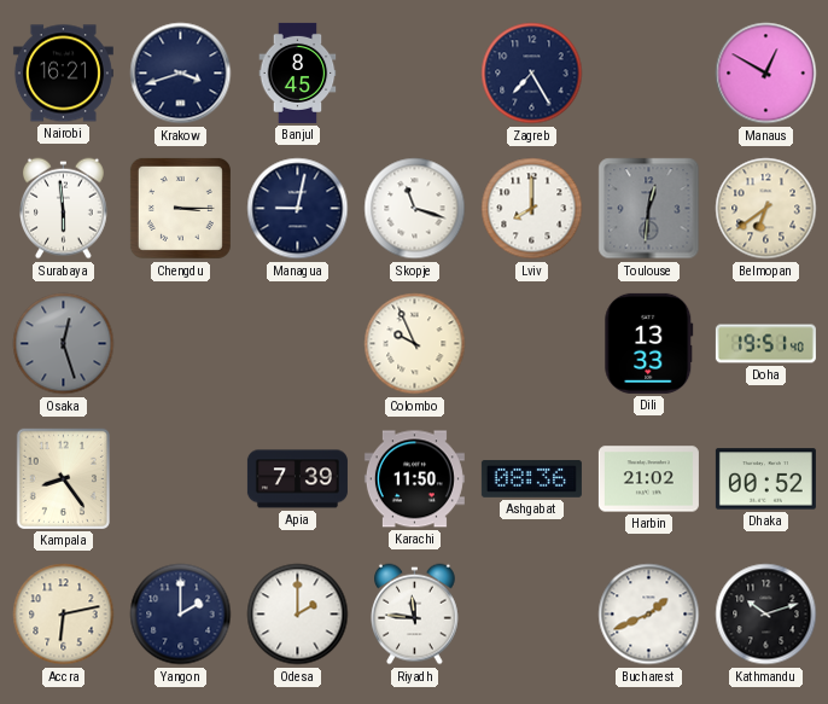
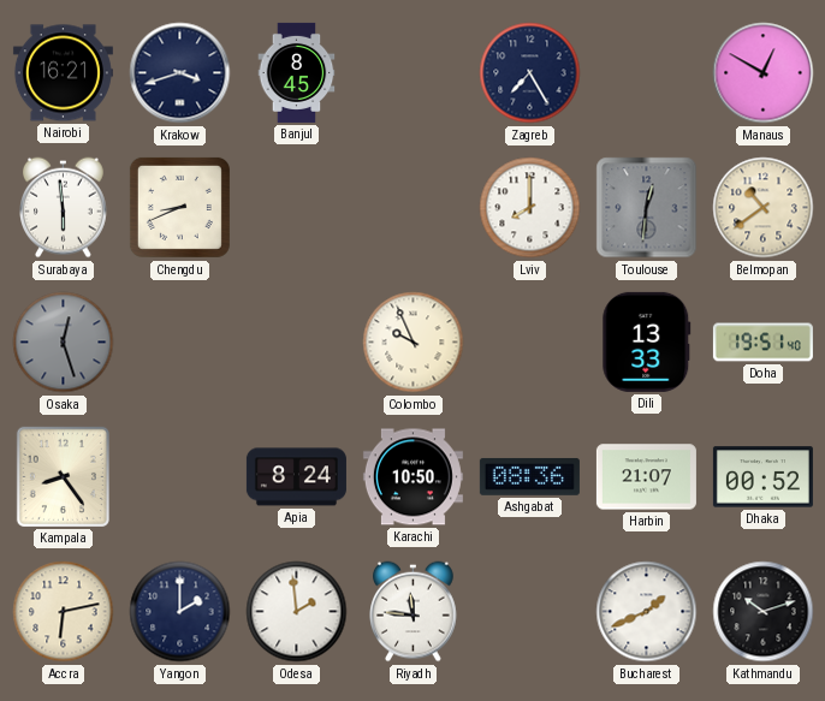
Chengdu: 3:15 -> 8:41
Managua: 9:02 -> none
Skopje: 11:18 -> none
Belmopan: 6:39 -> 10:39
Apia: 7:39 -> 8:24
Karachi: 11:50 -> 10:50
Harbin: 21:02 -> 21:07
Odesa: 2:00 -> 1:59
